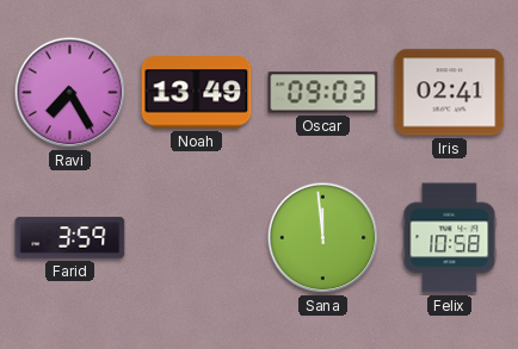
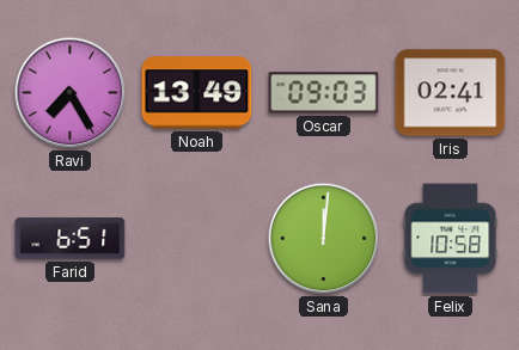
Farid: 3:59 -> 6:51
Sana: 11:59 -> 12:01
